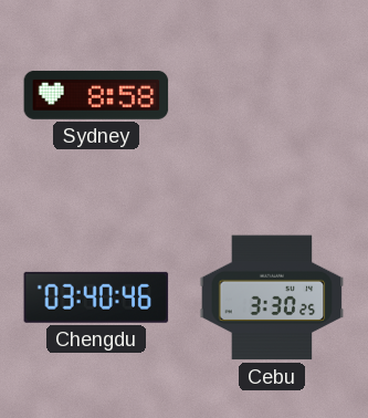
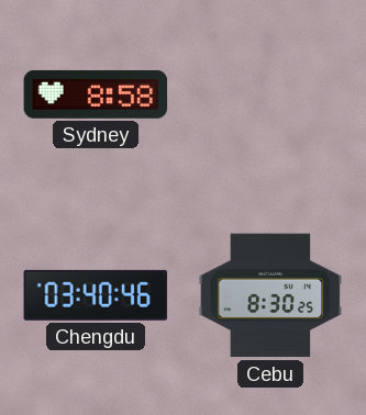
Cebu: 3:30 -> 8:30
